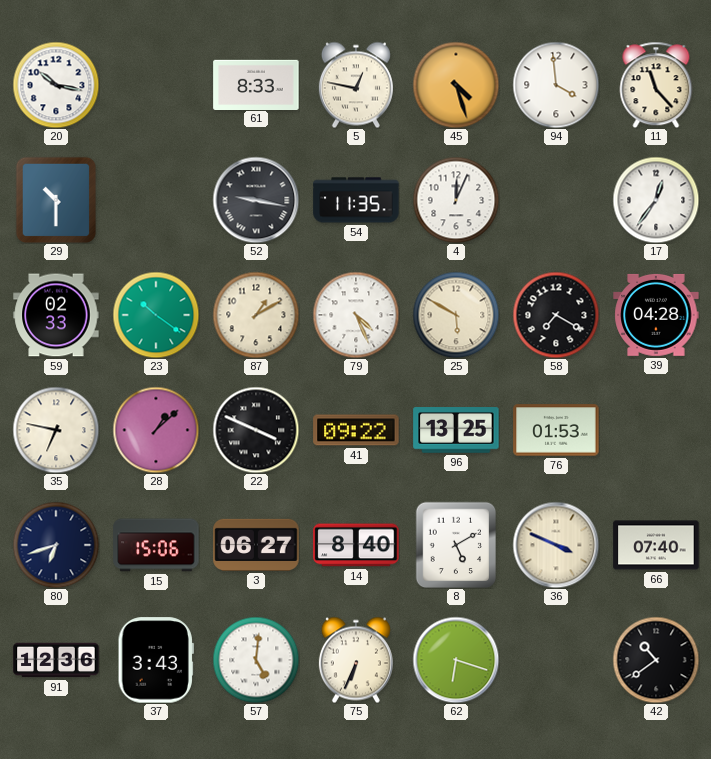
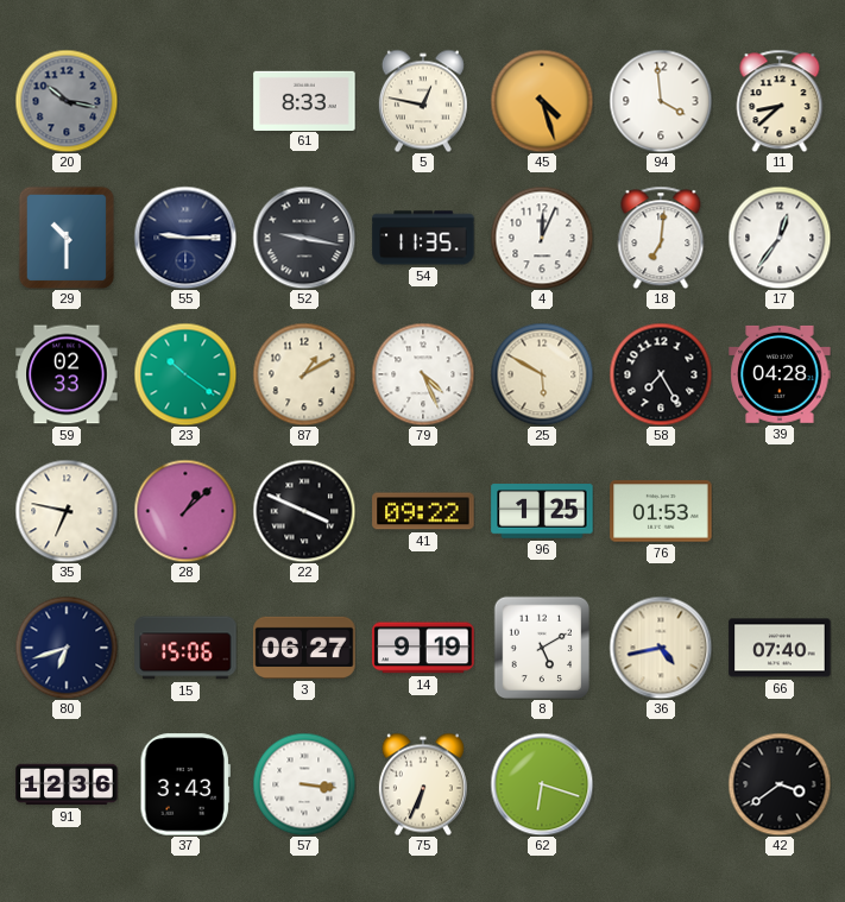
20 dial: white -> grey
11: 11:23 -> 8:38
55: none -> 9:15
18: none -> 7:01
58: 7:20 -> 7:25
96: 13:25 -> 1:25
14: 8:40 -> 9:19
36: 3:49 -> 4:43
57: 5:01 -> 3:16
42: 10:39 -> 3:39
